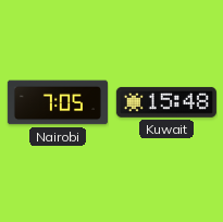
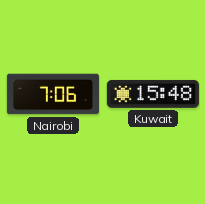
Nairobi: 7:05 -> 7:06
